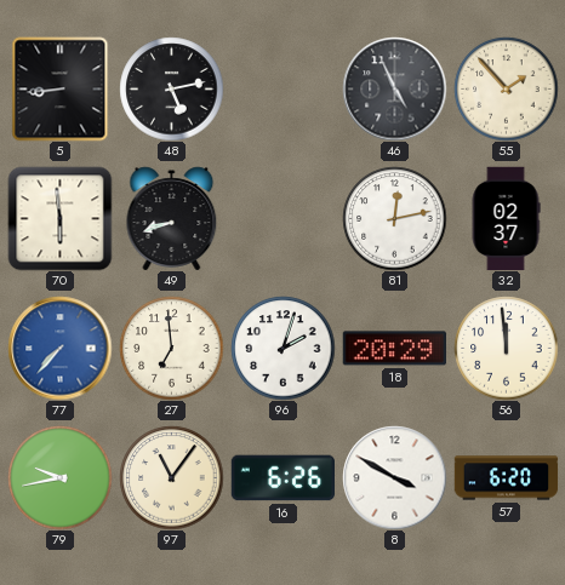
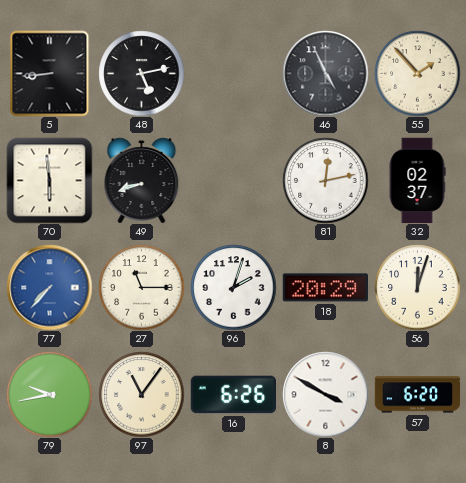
27: 6:59 -> 11:15
56: 11:59 -> 12:03
